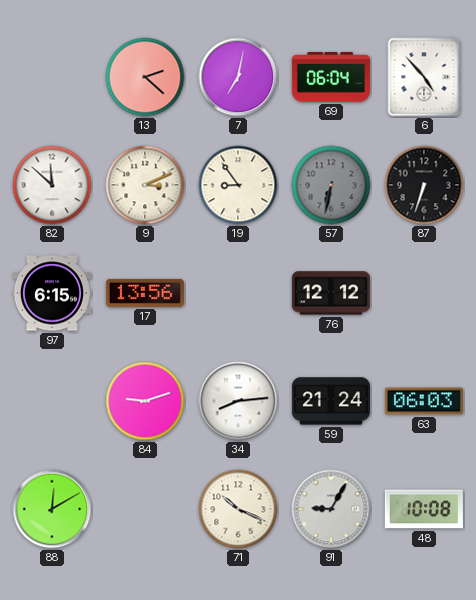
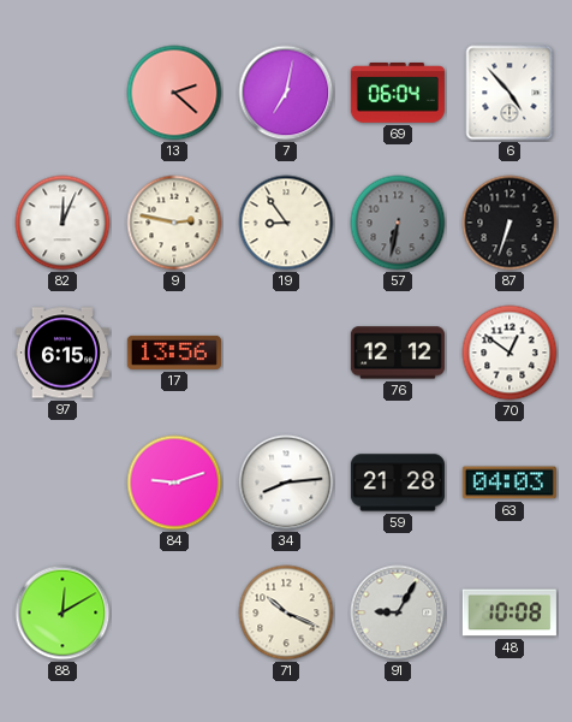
82: 11:52 -> 12:04
9: 3:11 -> 2:47
70: none -> 12:51
59: 21:24 -> 21:28
63: 06:03 -> 04:03
